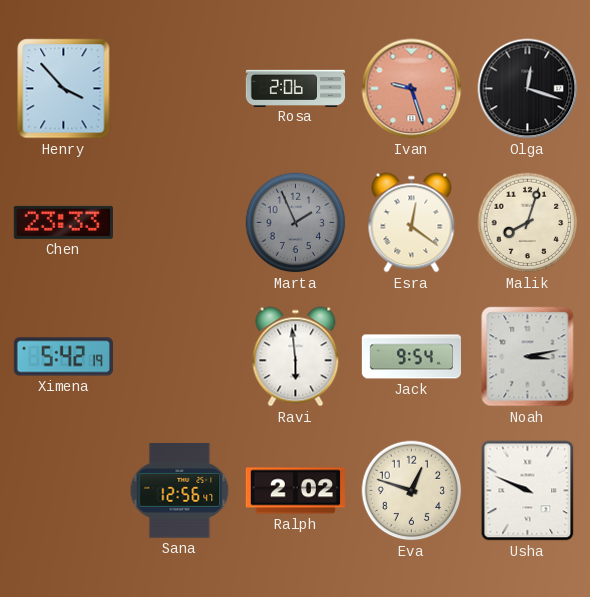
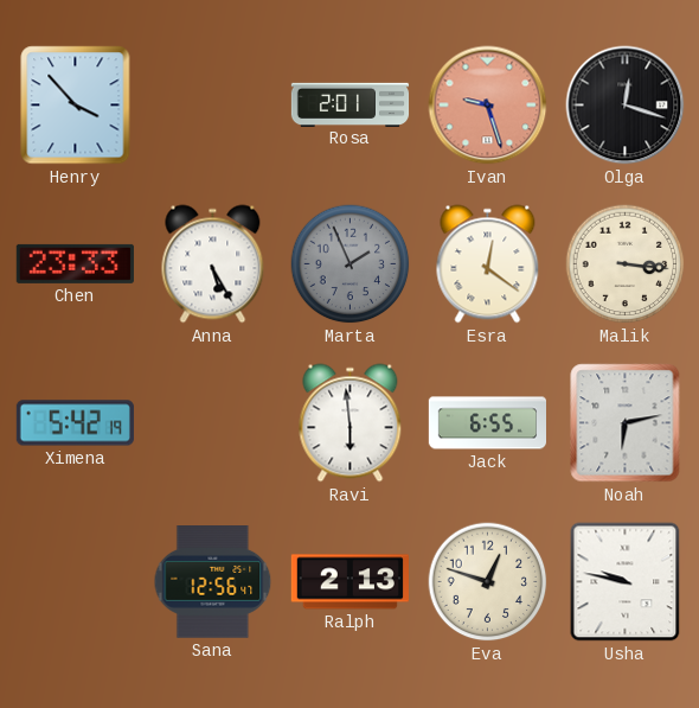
Rosa: 2:06 -> 2:01
Anna: none -> 5:25
Malik: 8:03 -> 3:16
Jack: 9:54 -> 6:55
Noah: 3:13 -> 6:13
Ralph: 2:02 -> 2:13
Usha: 9:49 -> 9:47
